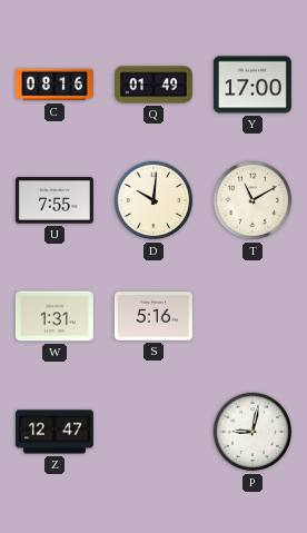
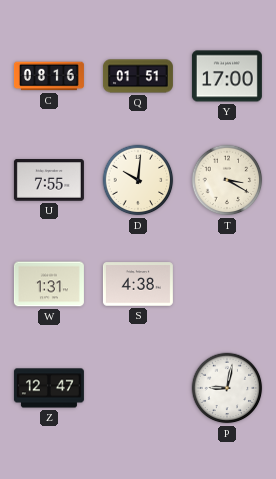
Q: 01:49 -> 01:51
T: 11:10 -> 3:20
S: 5:16 -> 4:38
